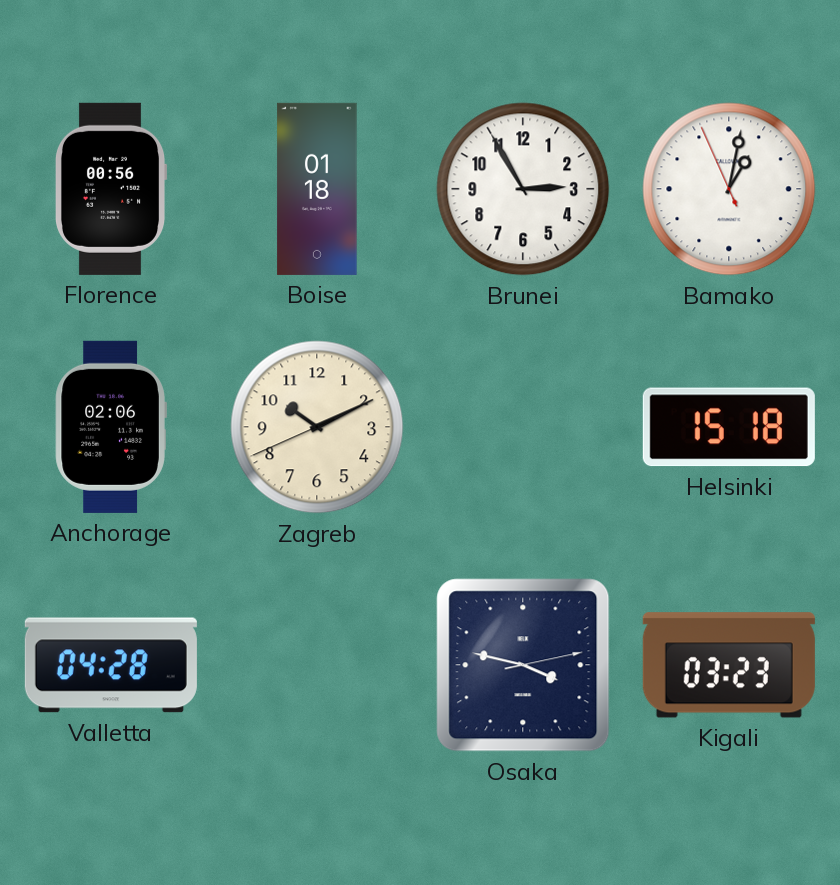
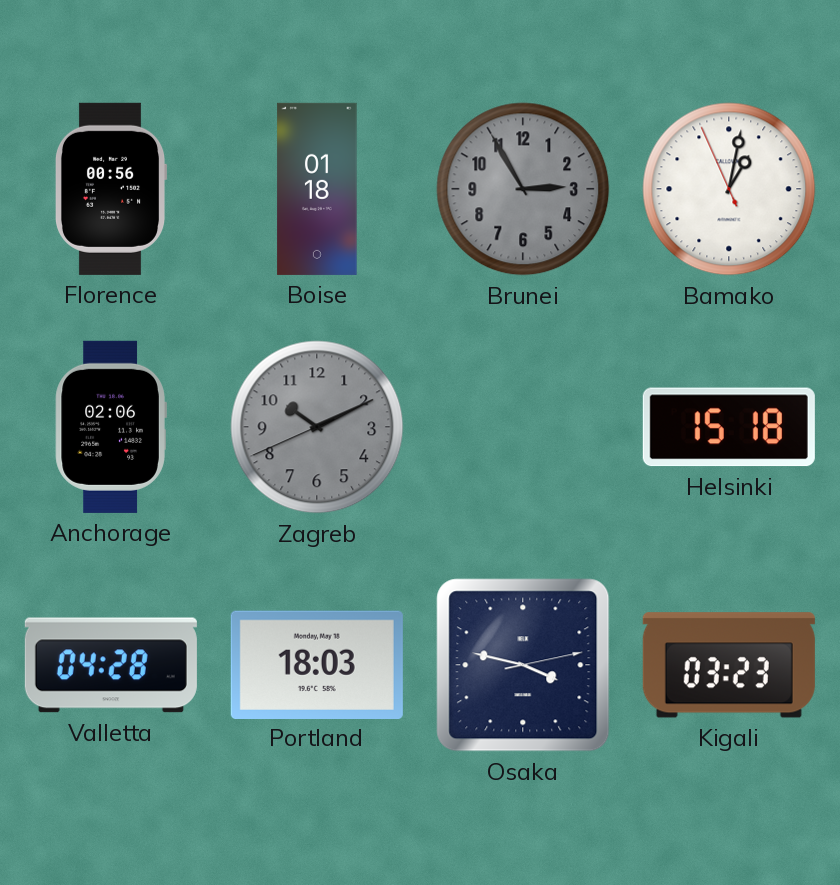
Brunei dial: white -> grey
Zagreb dial: cream -> grey
Portland: none -> 18:03
